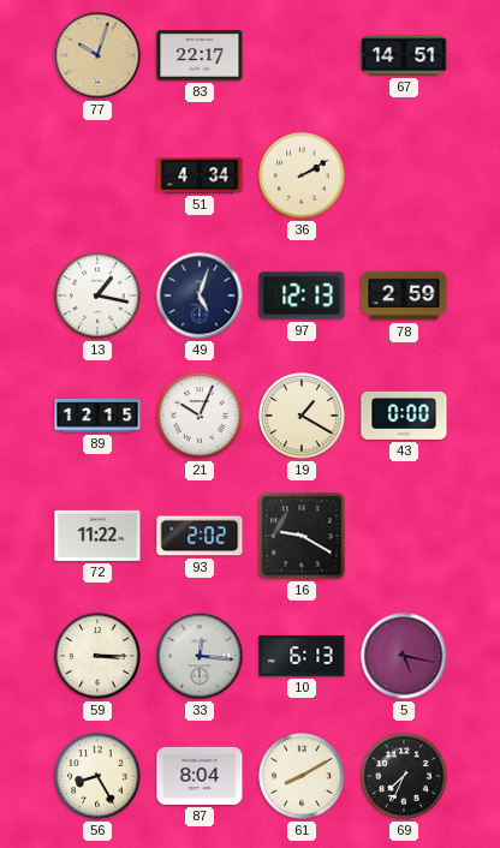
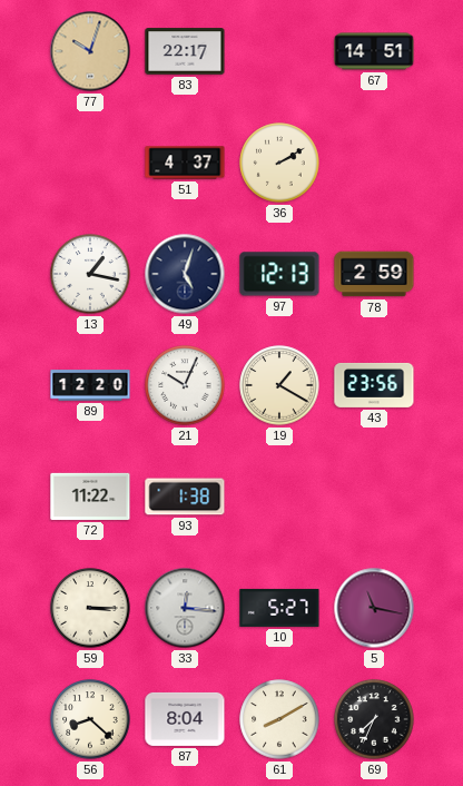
51: 4:34 -> 4:37
89: 12:15 -> 12:20
43: 0:00 -> 23:56
93: 2:02 -> 1:38
16: 9:20 -> none
10: 6:13 -> 5:27
5: 5:17 -> 11:17
56: 8:25 -> 8:22
